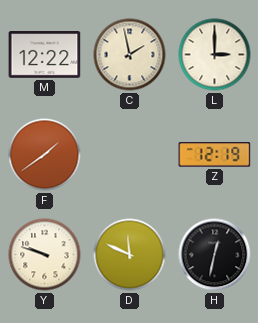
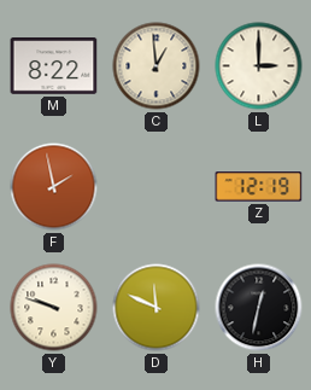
M: 12:22 -> 8:22
C: 1:58 -> 12:59
F: 1:39 -> 1:58
